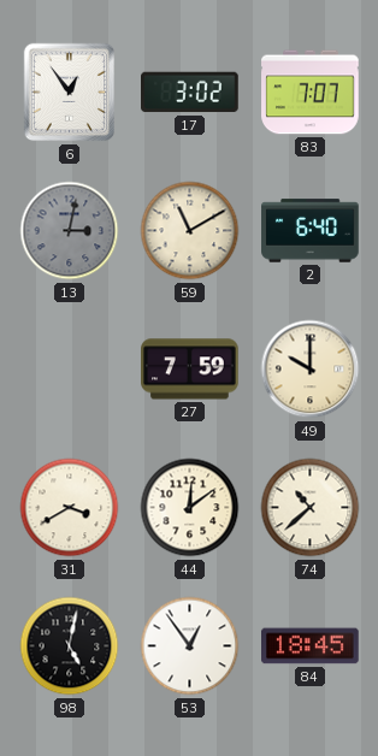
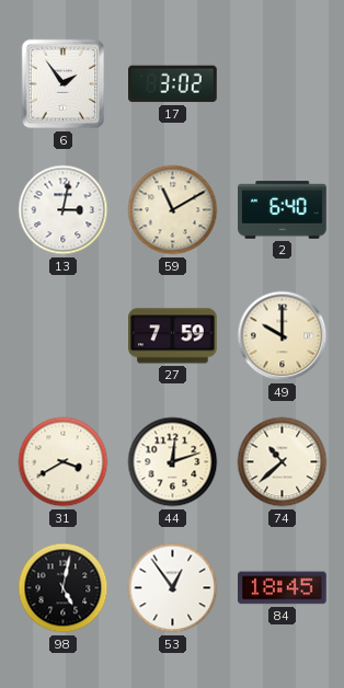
6: 12:54 -> 1:54
83: 7:07 -> none
13 dial: grey -> white
44: 12:09 -> 12:12
